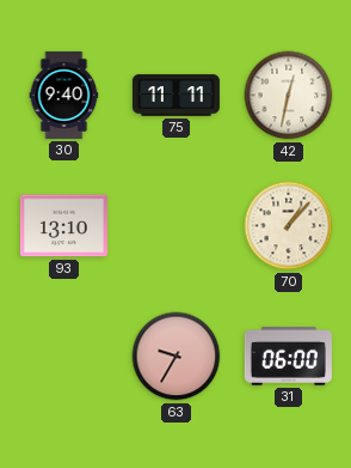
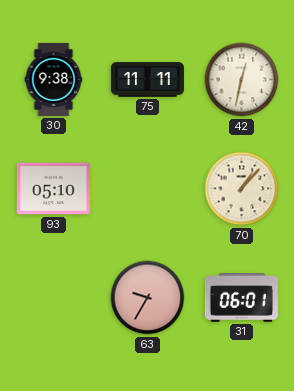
30: 9:40 -> 9:38
93: 13:10 -> 05:10
31: 06:00 -> 06:01
